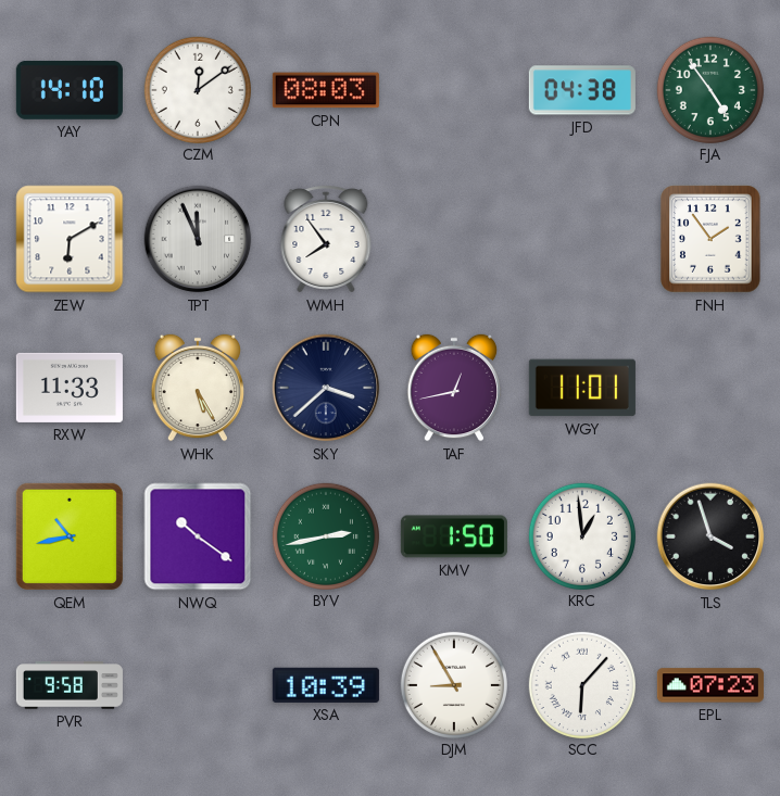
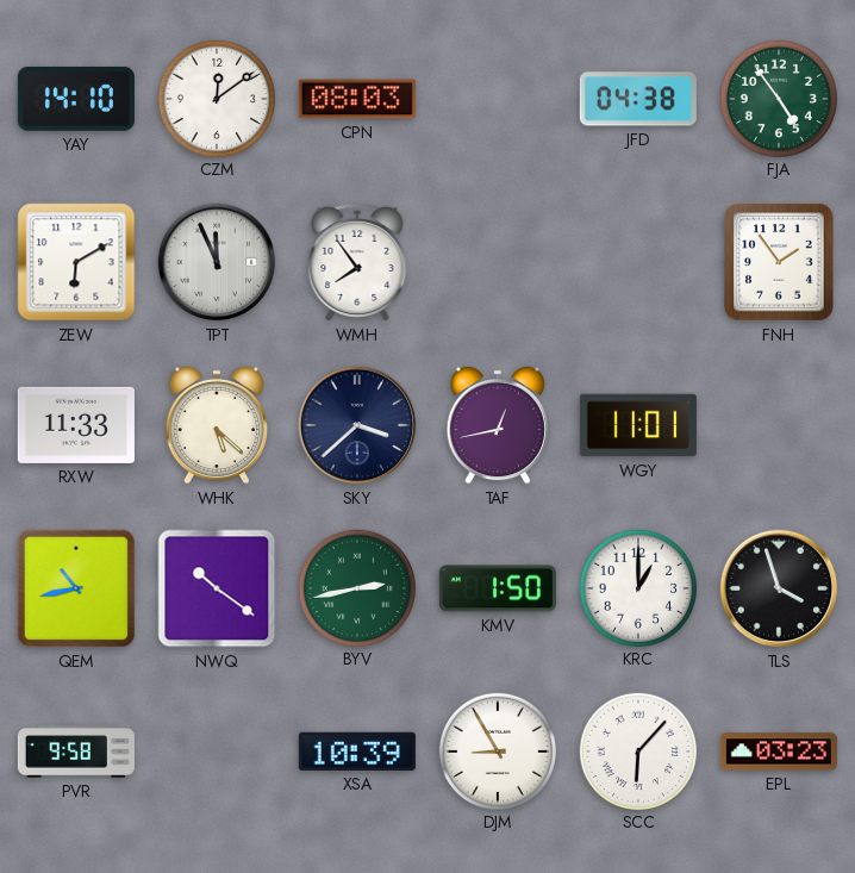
WHK: 5:25 -> 5:22
KRC: 12:59 -> 1:00
EPL: 07:23 -> 03:23
